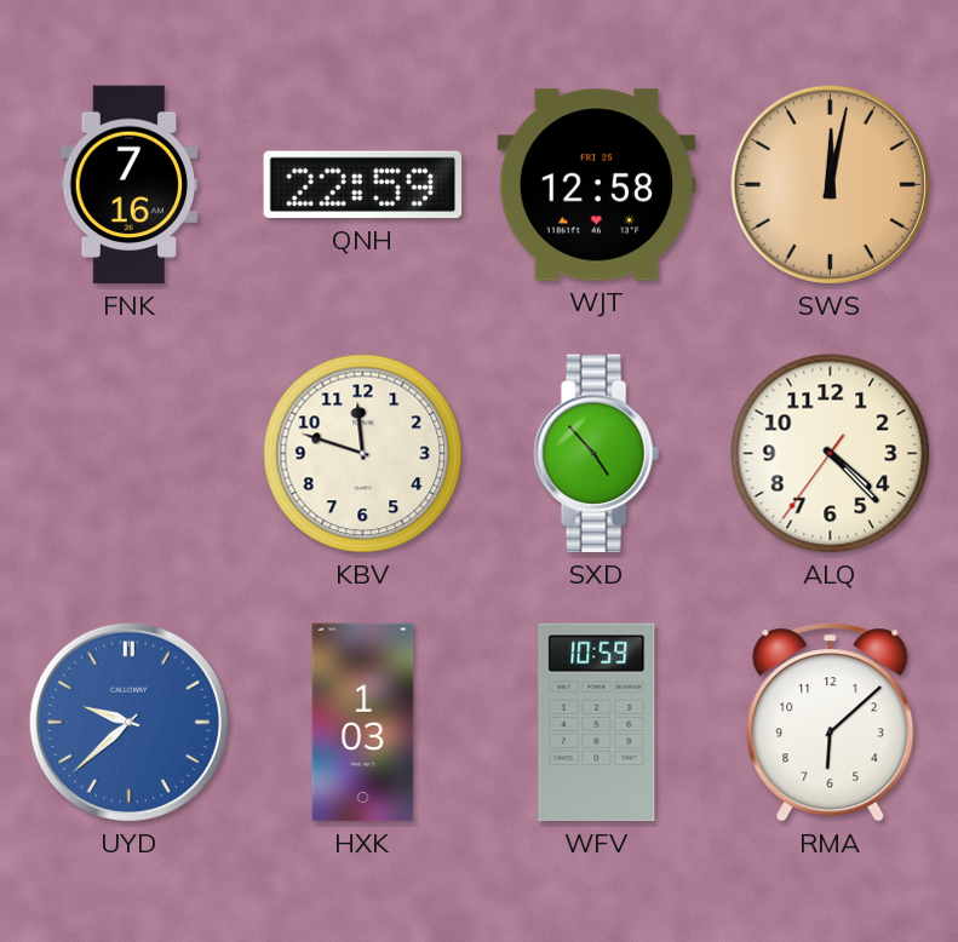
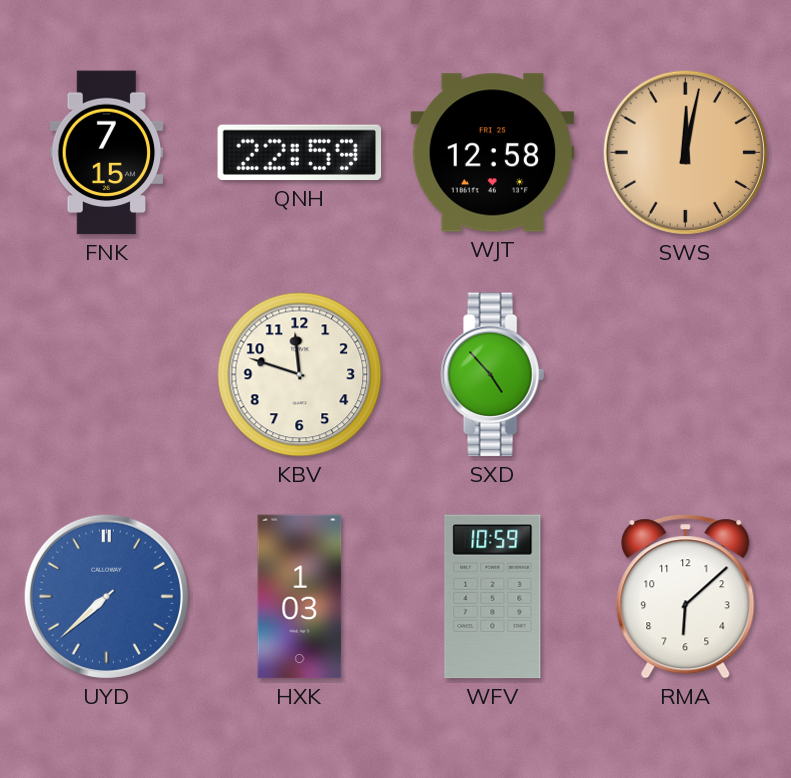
FNK: 7:16 -> 7:15
ALQ: 4:22 -> none
UYD: 9:38 -> 7:38
